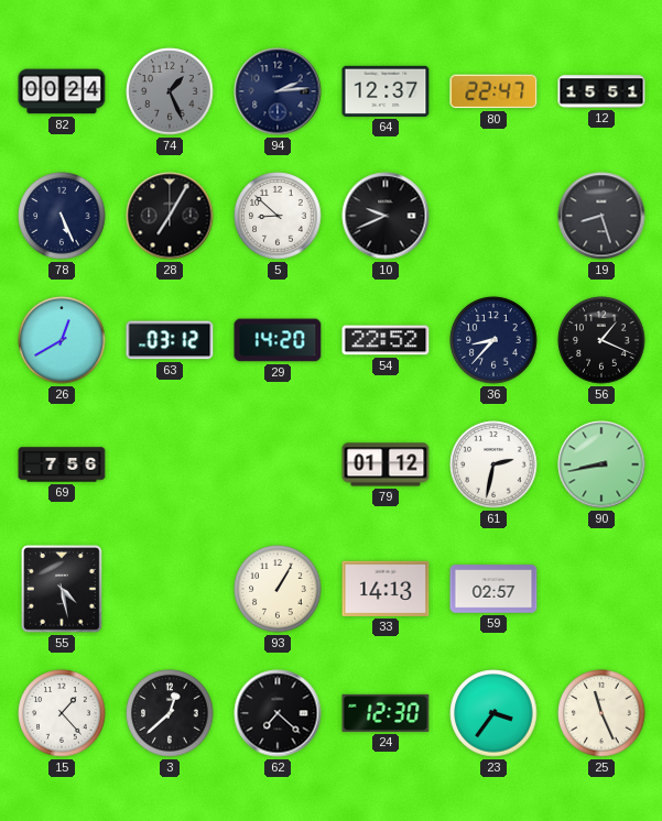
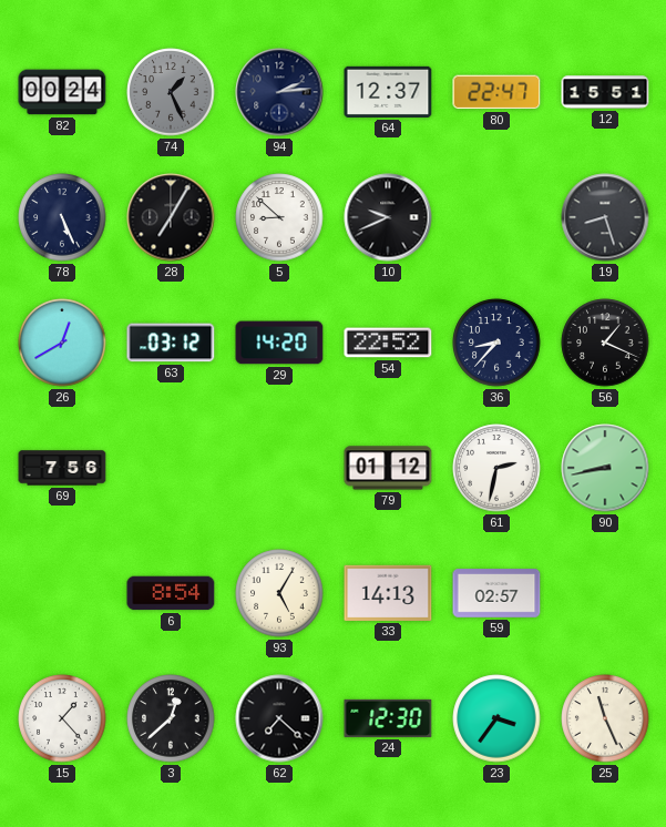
55: 4:28 -> none
6: none -> 8:54
93: 1:05 -> 5:05
